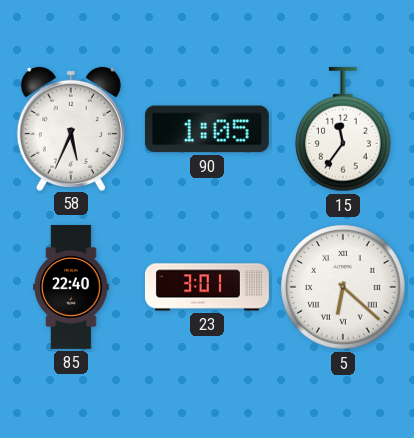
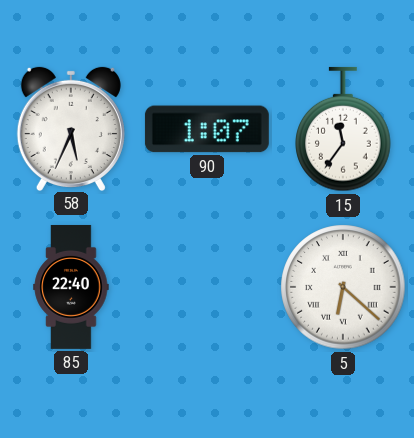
90: 1:05 -> 1:07
23: 3:01 -> none
